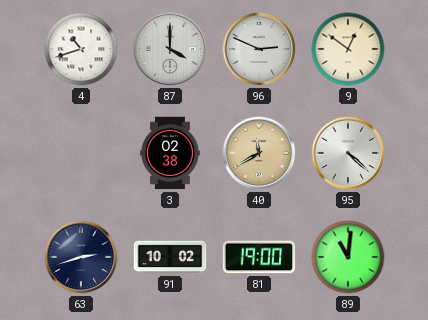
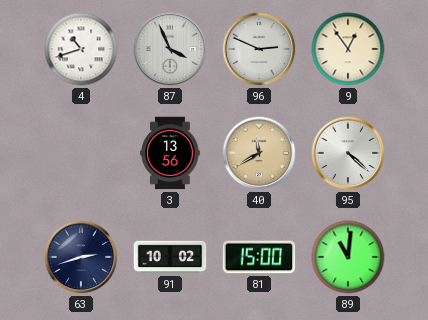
87: 4:00 -> 3:56
9: 12:51 -> 12:54
3: 02:38 -> 13:56
81: 19:00 -> 15:00
